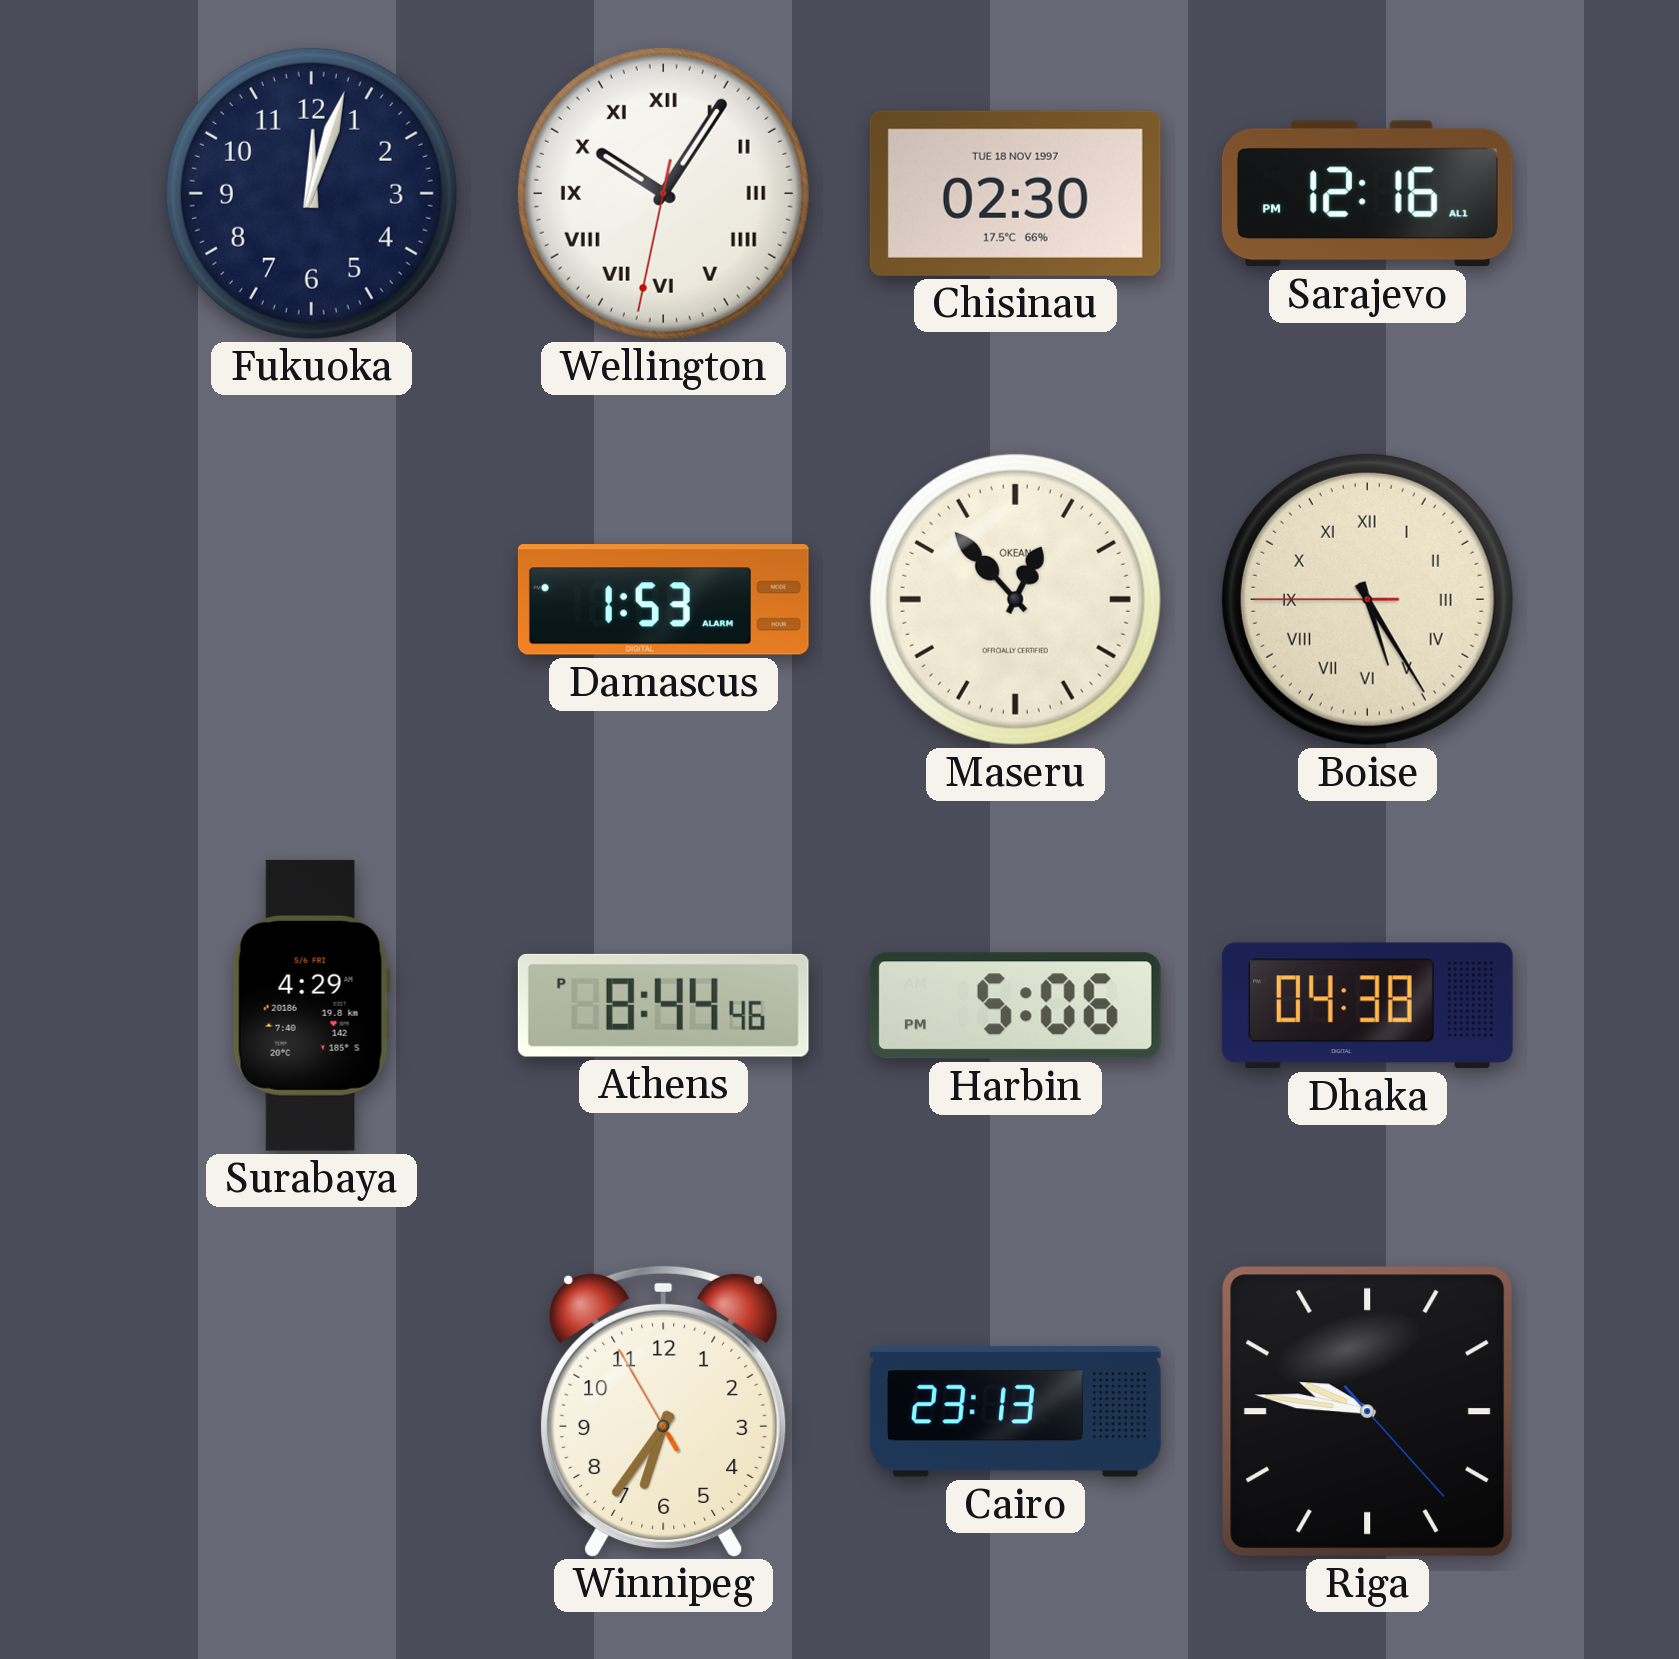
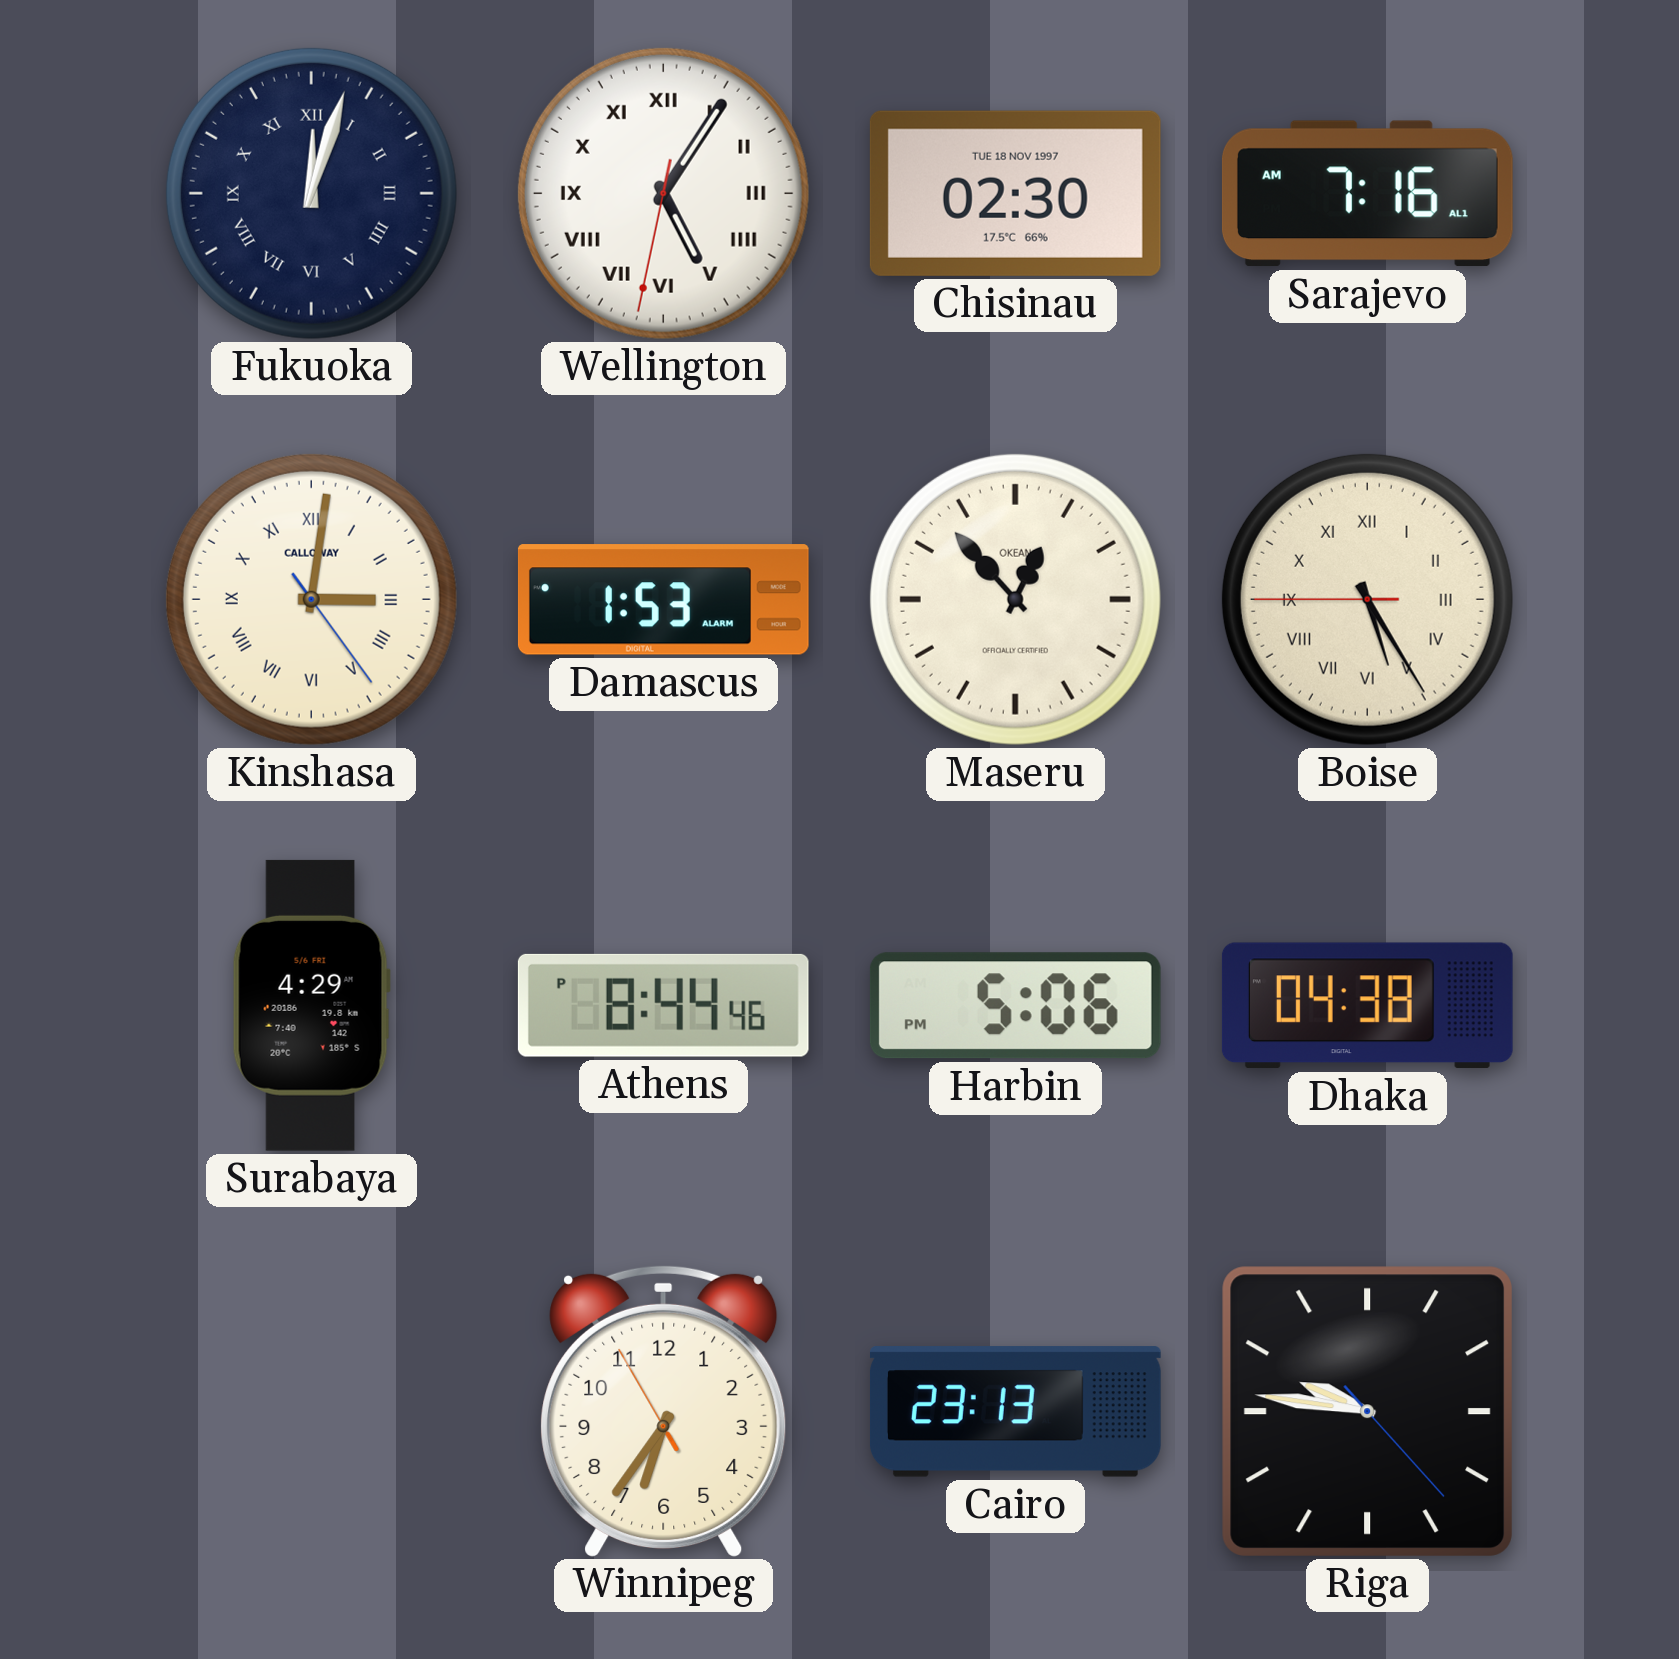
Fukuoka numerals: Arabic -> Roman
Wellington: 10:05 -> 5:05
Sarajevo: 12:16 -> 7:16
Kinshasa: none -> 3:01
